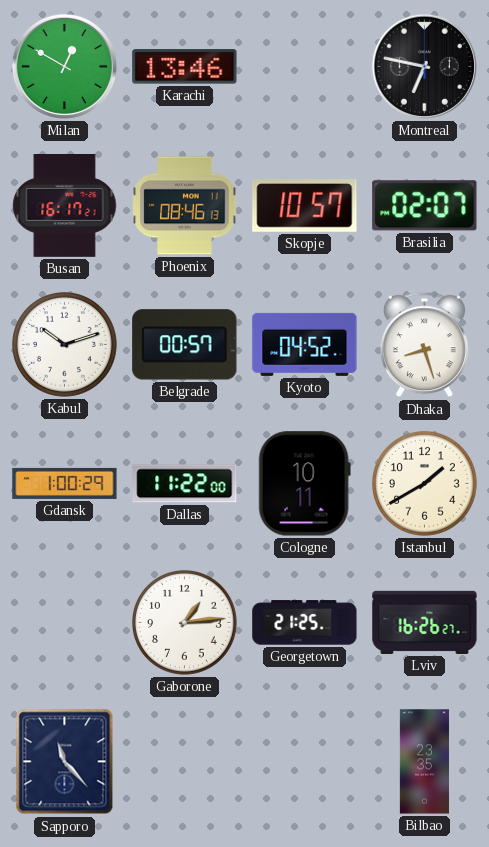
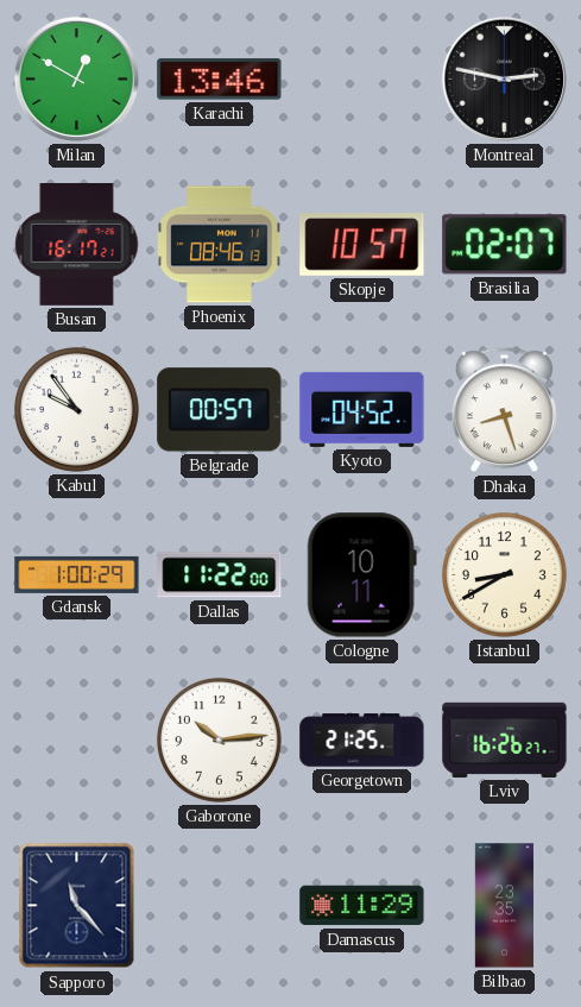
Montreal: 6:47 -> 2:47
Kabul: 10:12 -> 9:54
Istanbul: 1:40 -> 8:40
Gaborone: 1:14 -> 10:14
Damascus: none -> 11:29
